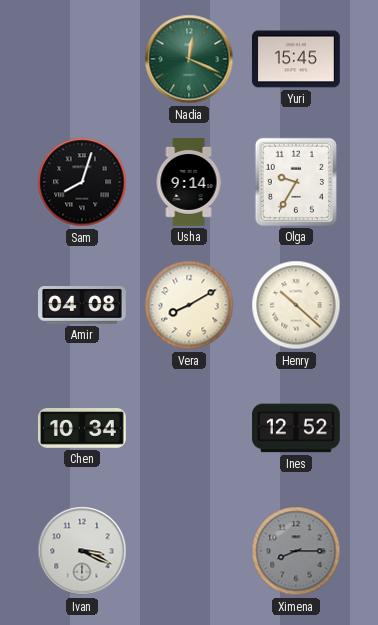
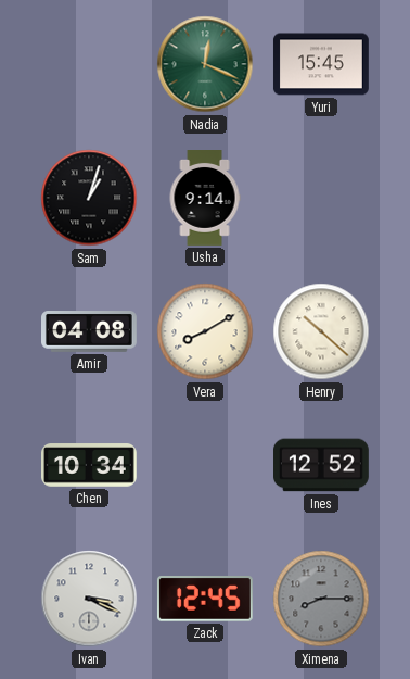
Sam: 8:03 -> 1:03
Olga: 9:35 -> none
Zack: none -> 12:45
